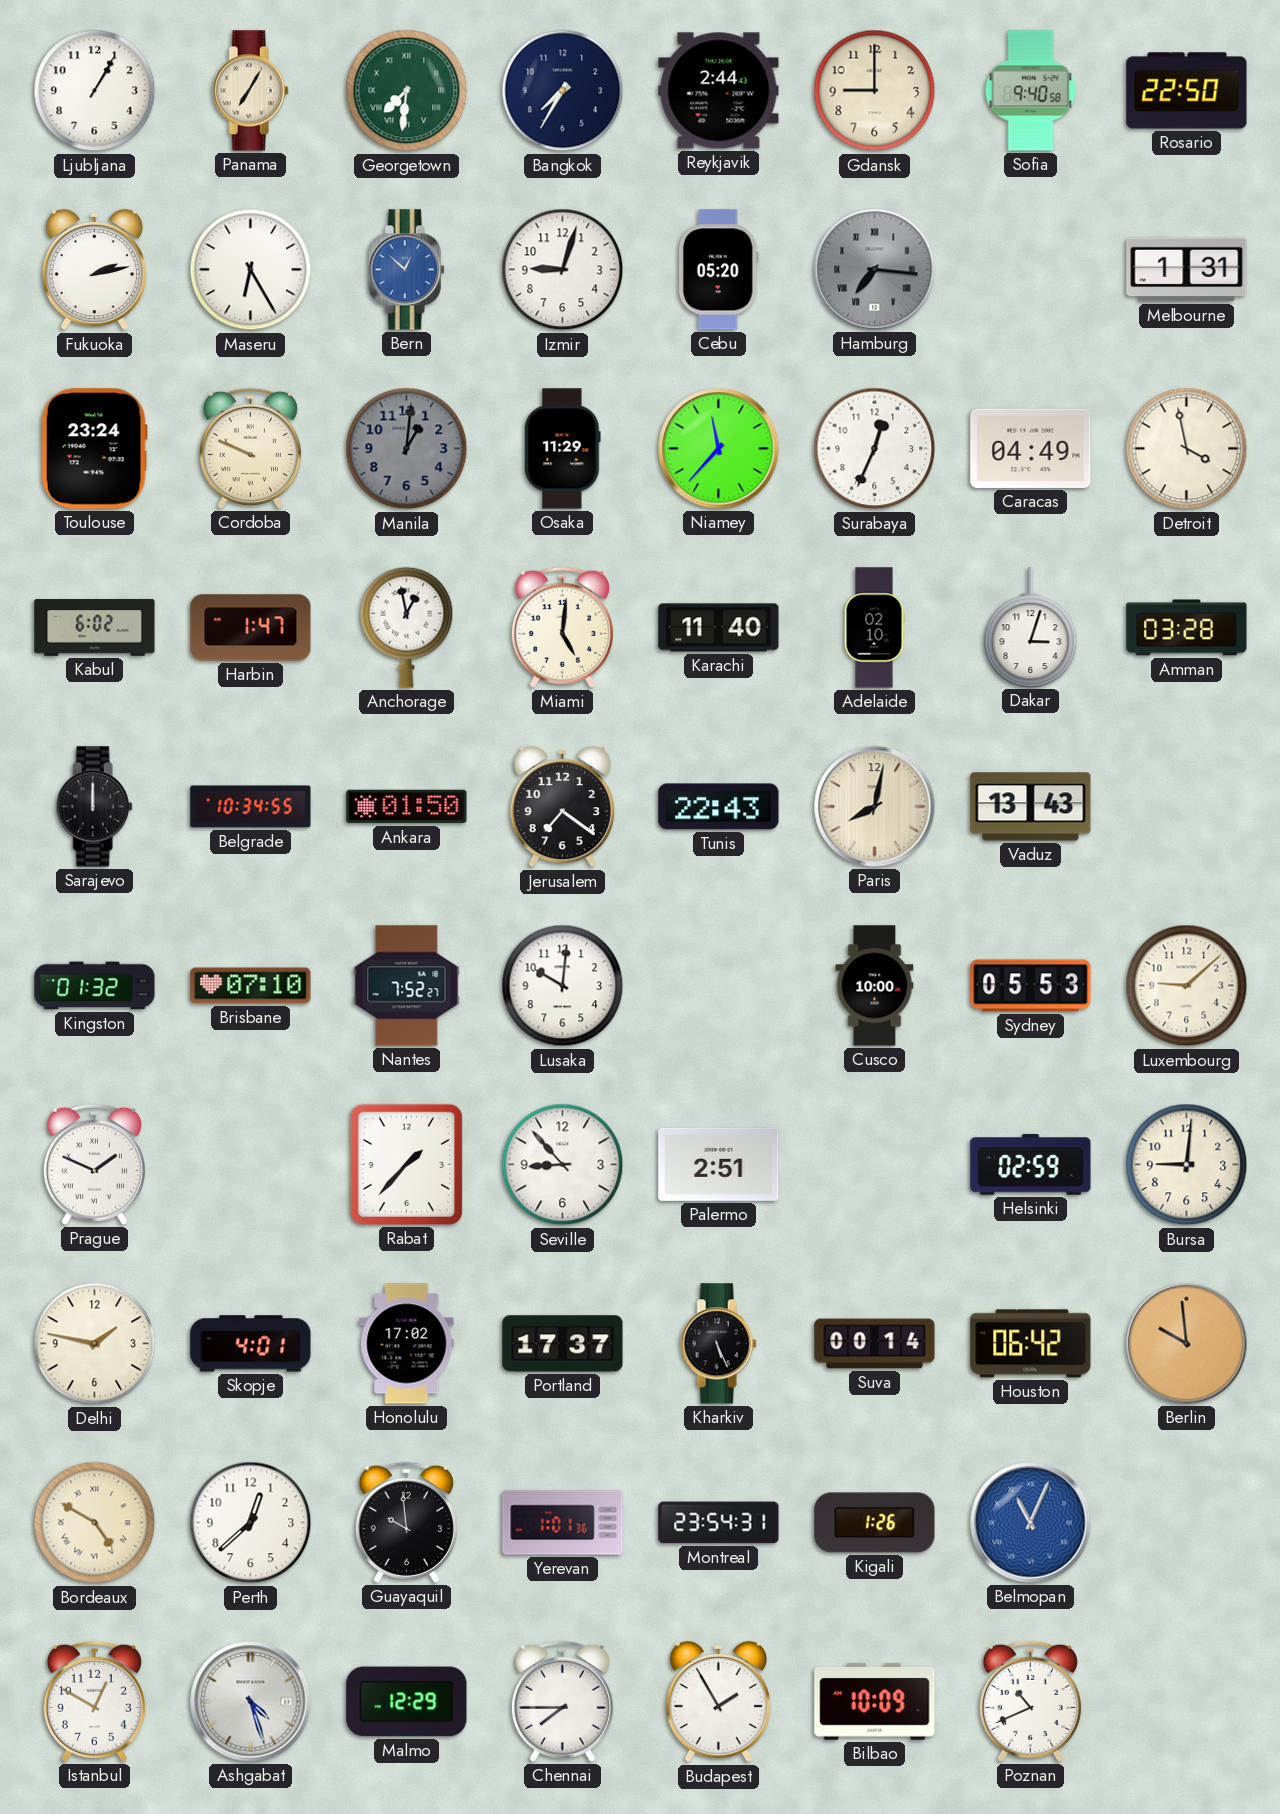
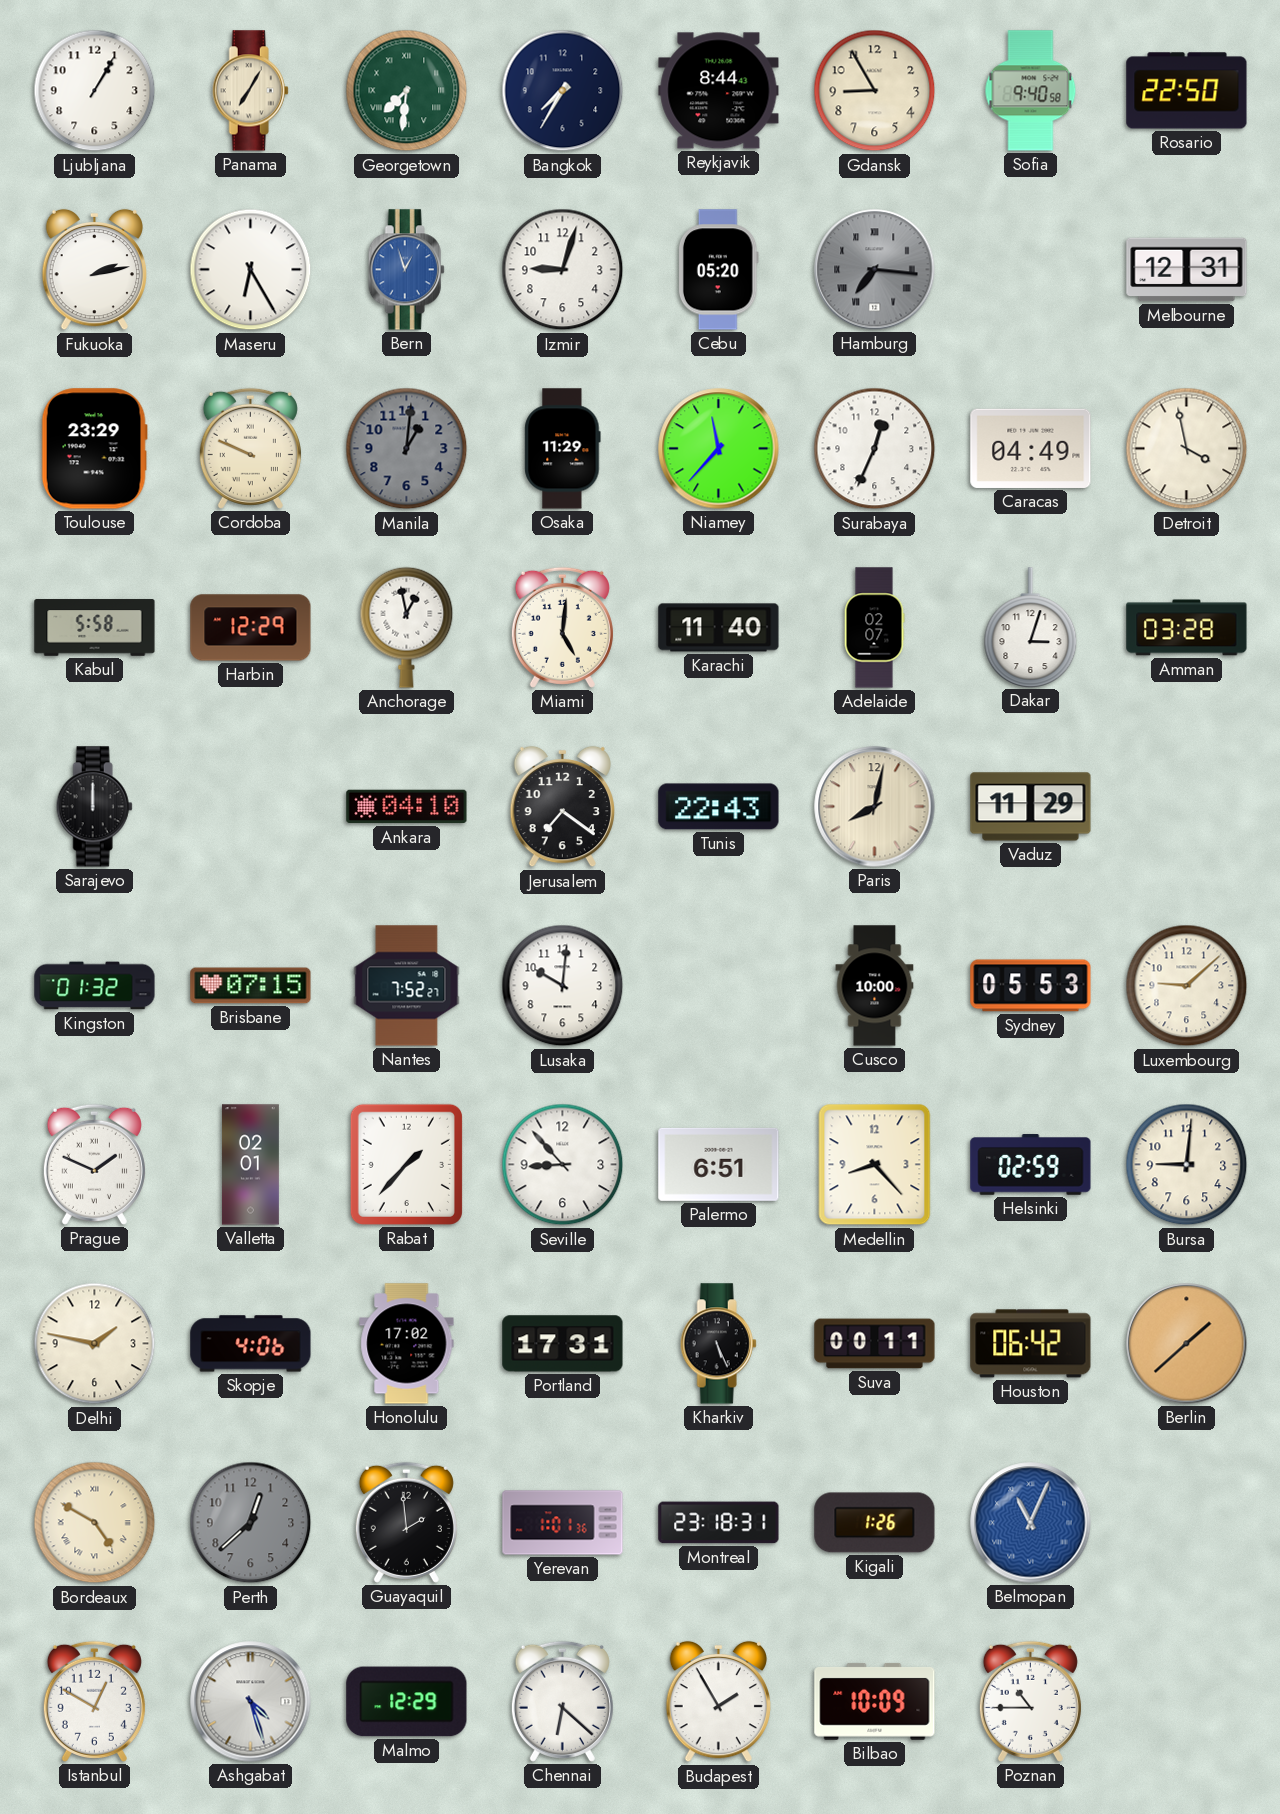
Reykjavik: 2:44 -> 8:44
Gdansk: 9:00 -> 8:55
Bern: 12:52 -> 12:57
Melbourne: 1:31 -> 12:31
Toulouse: 23:24 -> 23:29
Kabul: 6:02 -> 5:58
Harbin: 1:47 -> 12:29
Adelaide: 02:10 -> 02:07
Belgrade: 10:34 -> none
Ankara: 01:50 -> 04:10
Vaduz: 13:43 -> 11:29
Brisbane: 07:10 -> 07:15
Valletta: none -> 02:01
Palermo: 2:51 -> 6:51
Medellin: none -> 8:23
Skopje: 4:01 -> 4:06
Portland: 17:37 -> 17:31
Suva: 00:14 -> 00:11
Berlin: 9:59 -> 1:38
Perth dial: white -> grey
Guayaquil: 9:59 -> 1:59
Montreal: 23:54 -> 23:18
Chennai: 7:45 -> 6:22
Poznan: 10:41 -> 10:45
